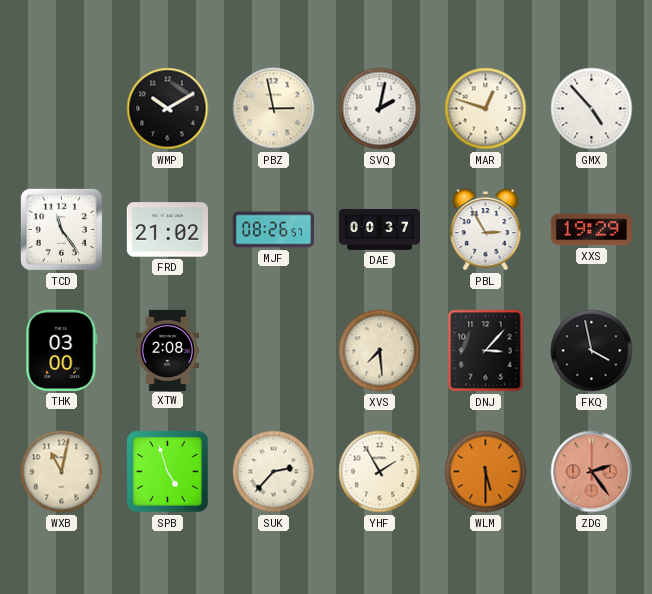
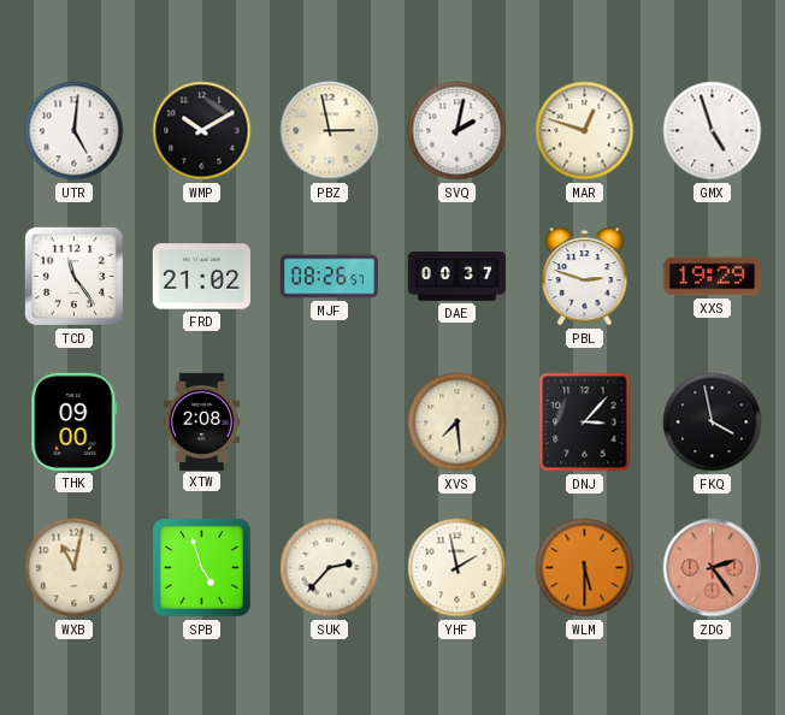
UTR: none -> 5:01
GMX: 4:53 -> 4:57
PBL: 2:55 -> 2:48
THK: 03:00 -> 09:00
YHF: 1:55 -> 1:58
